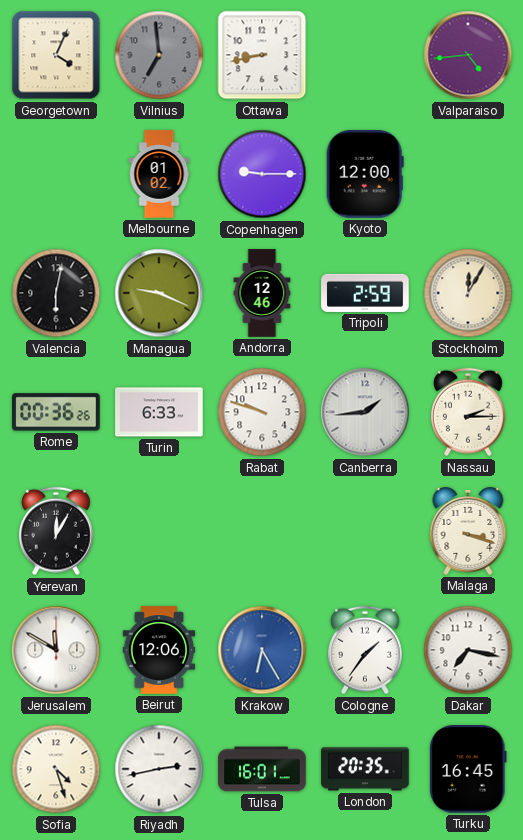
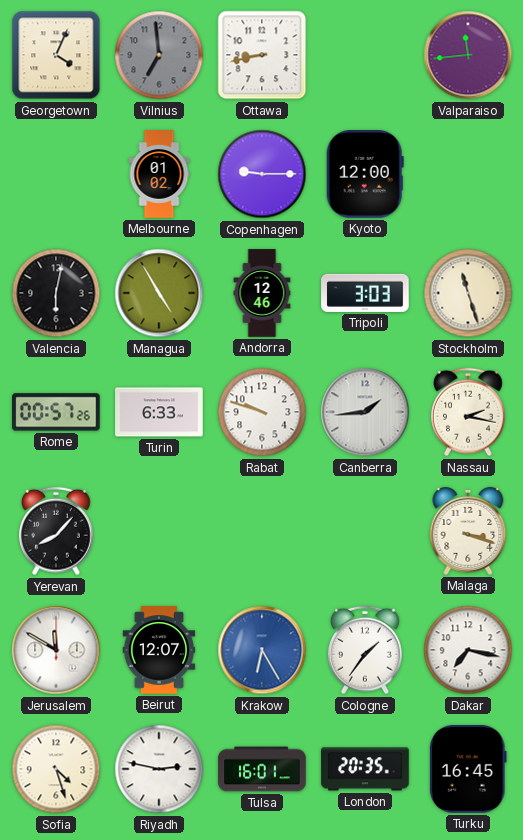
Valparaiso: 4:44 -> 11:44
Managua: 9:19 -> 4:55
Tripoli: 2:59 -> 3:03
Stockholm: 12:05 -> 11:27
Rome: 00:36 -> 00:57
Nassau: 2:15 -> 2:17
Yerevan: 12:05 -> 8:07
Beirut: 12:06 -> 12:07
Riyadh: 2:43 -> 2:47
